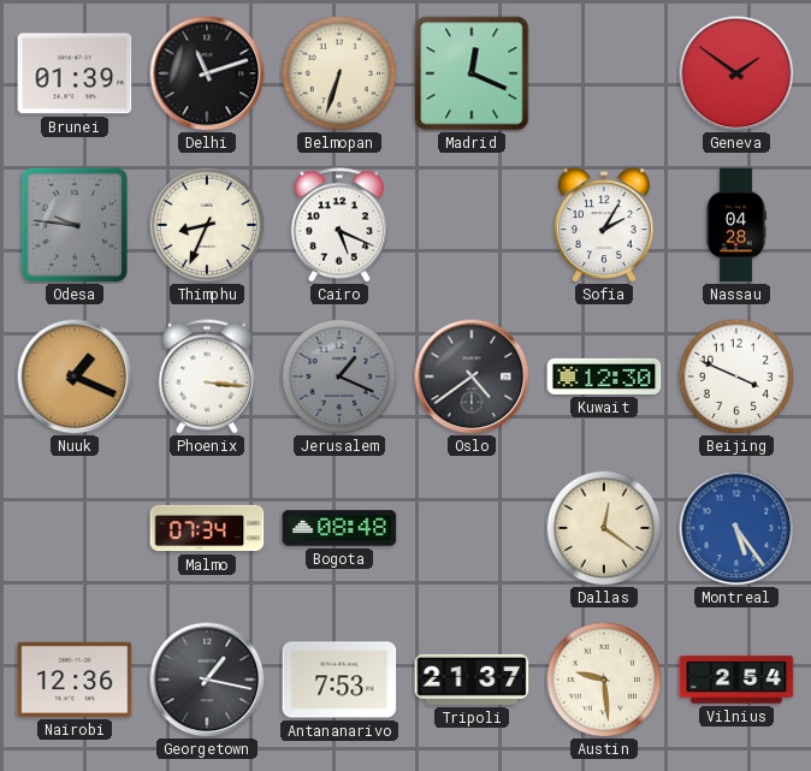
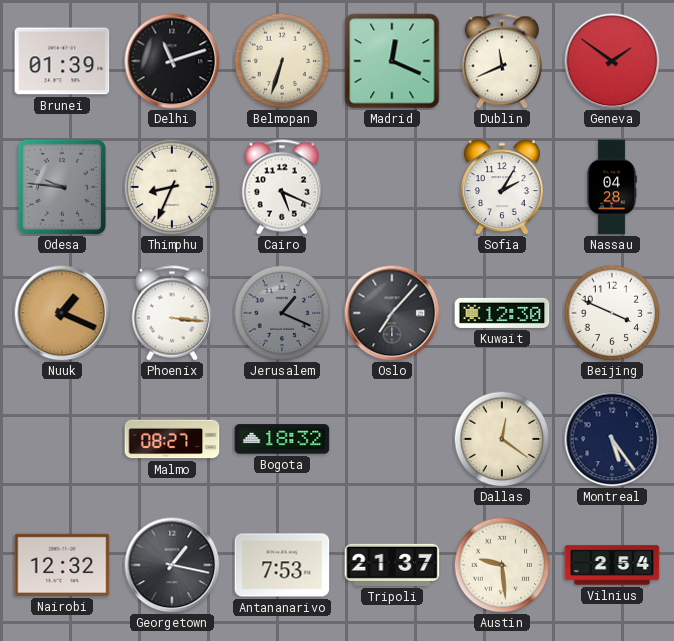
Dublin: none -> 11:41
Oslo: 4:39 -> 7:07
Malmo: 07:34 -> 08:27
Bogota: 08:48 -> 18:32
Montreal dial: blue -> navy
Nairobi: 12:36 -> 12:32
